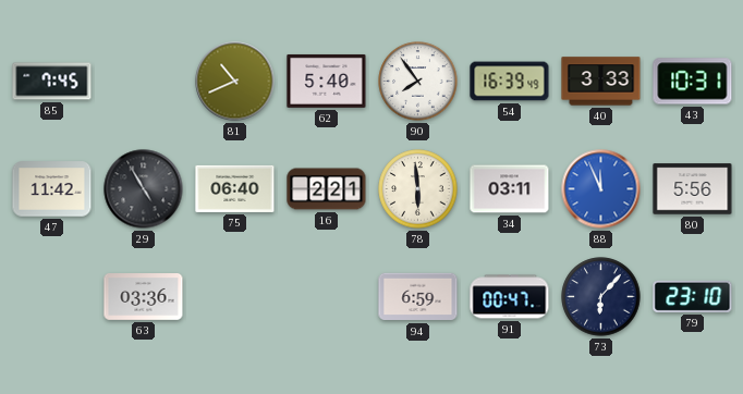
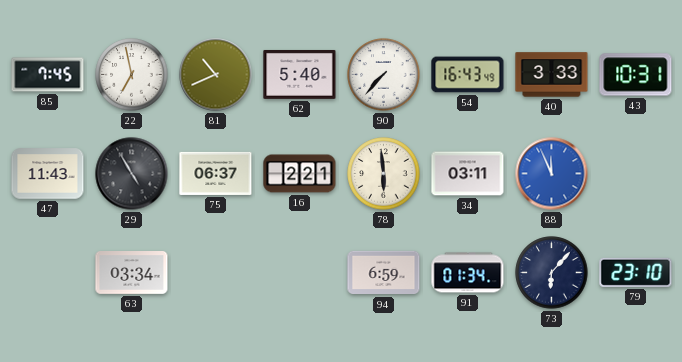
22: none -> 6:58
90: 7:54 -> 7:37
54: 16:39 -> 16:43
47: 11:42 -> 11:43
75: 06:40 -> 06:37
80: 5:56 -> none
63: 03:36 -> 03:34
91: 00:47 -> 01:34
